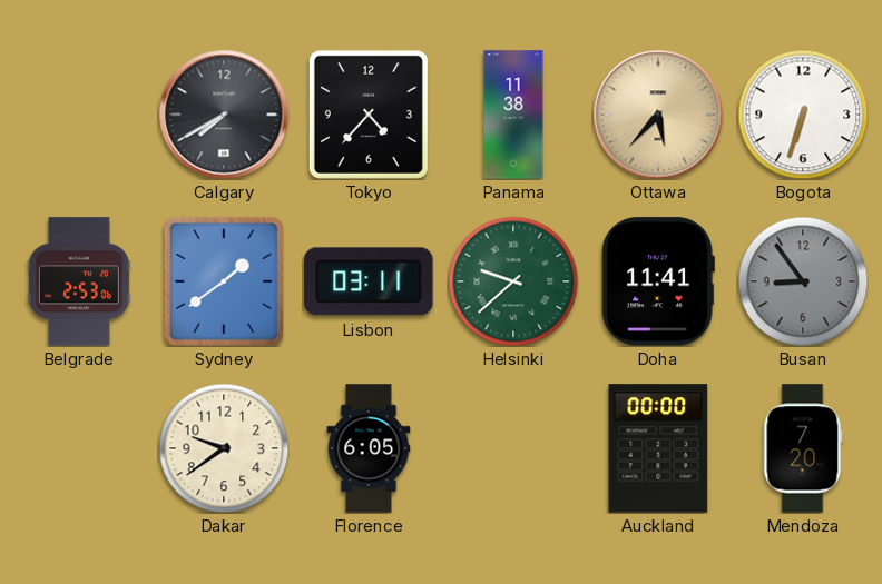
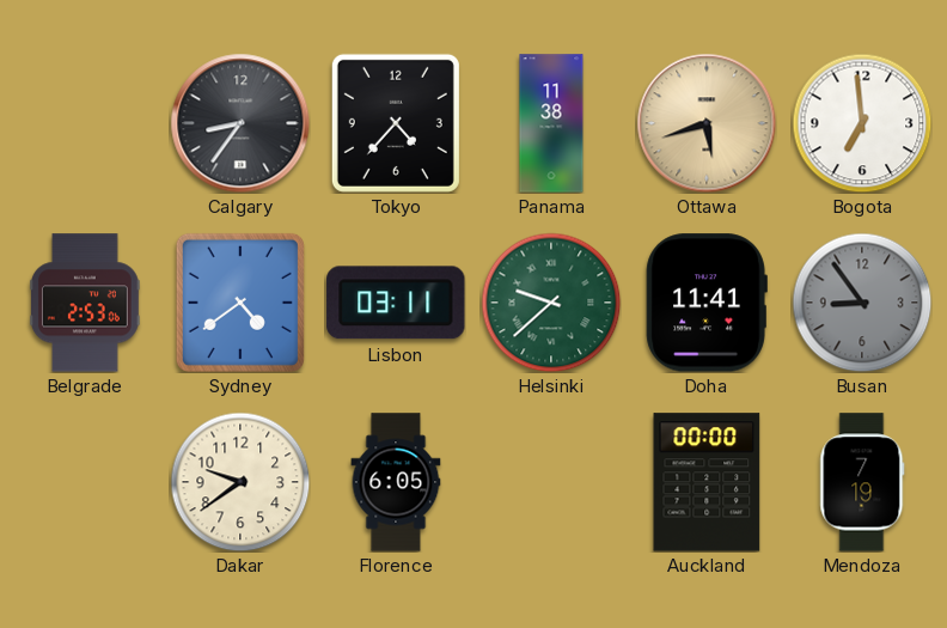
Calgary: 7:40 -> 8:36
Ottawa: 5:37 -> 5:42
Bogota: 6:33 -> 6:59
Sydney: 1:39 -> 4:39
Mendoza: 7:20 -> 7:19
